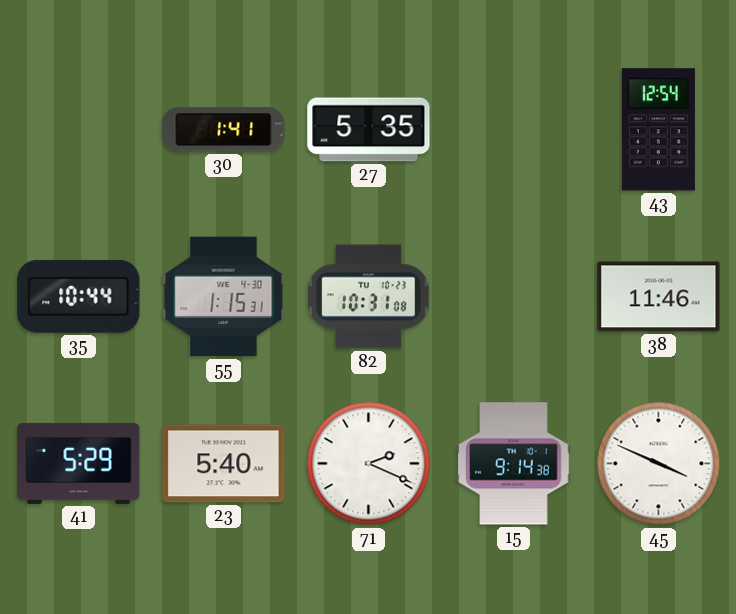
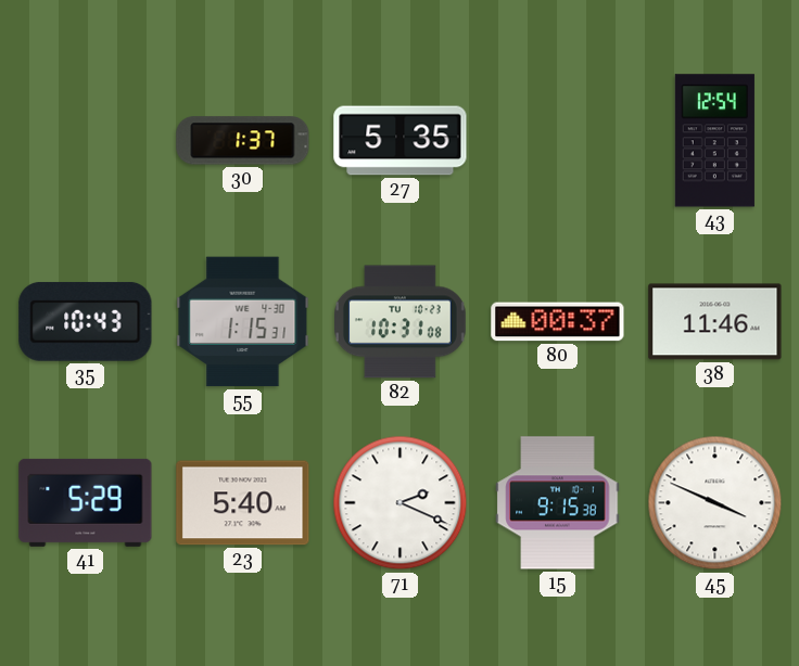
30: 1:41 -> 1:37
35: 10:44 -> 10:43
80: none -> 00:37
15: 9:14 -> 9:15
